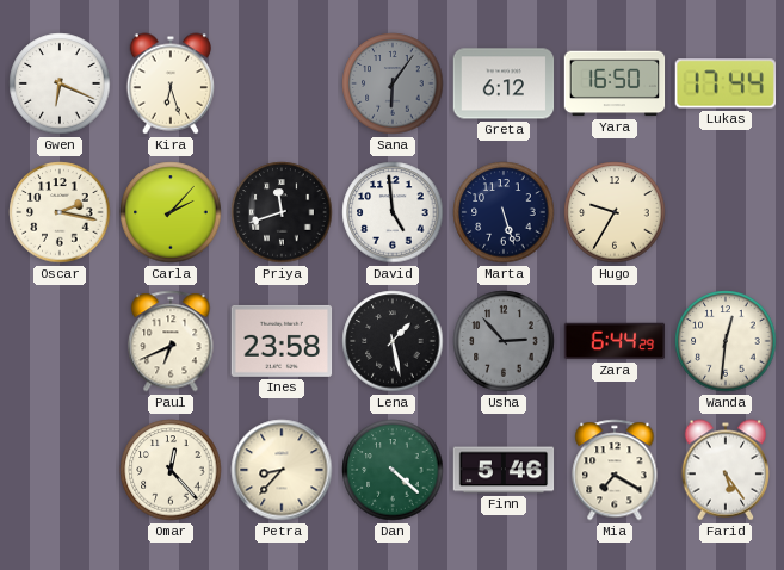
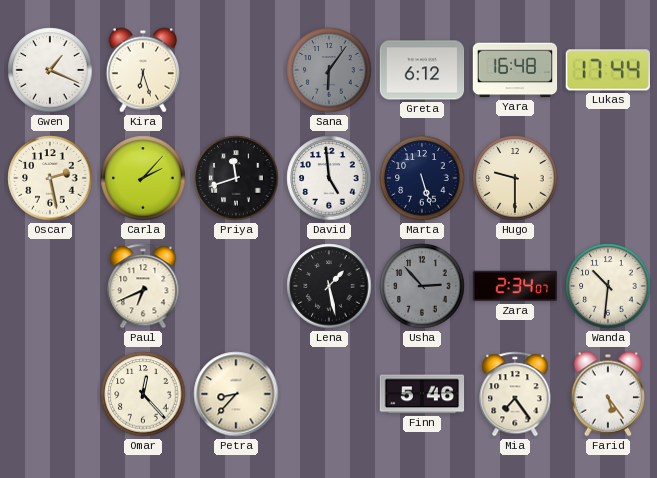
Gwen: 6:19 -> 1:19
Yara: 16:50 -> 16:48
Oscar: 2:17 -> 2:28
Hugo: 9:35 -> 9:30
Ines: 23:58 -> none
Zara: 6:44 -> 2:34
Wanda: 12:31 -> 10:31
Dan: 4:22 -> none
Mia: 7:20 -> 7:24
